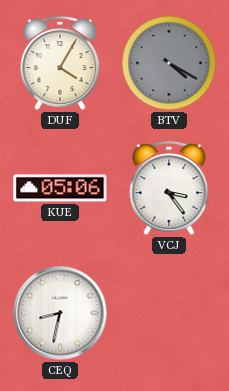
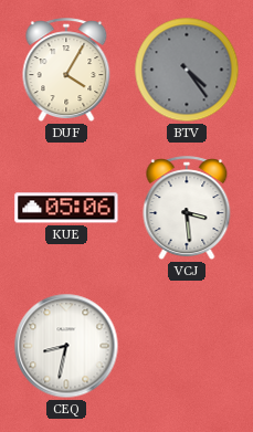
BTV: 4:20 -> 4:24
VCJ: 3:24 -> 3:29
